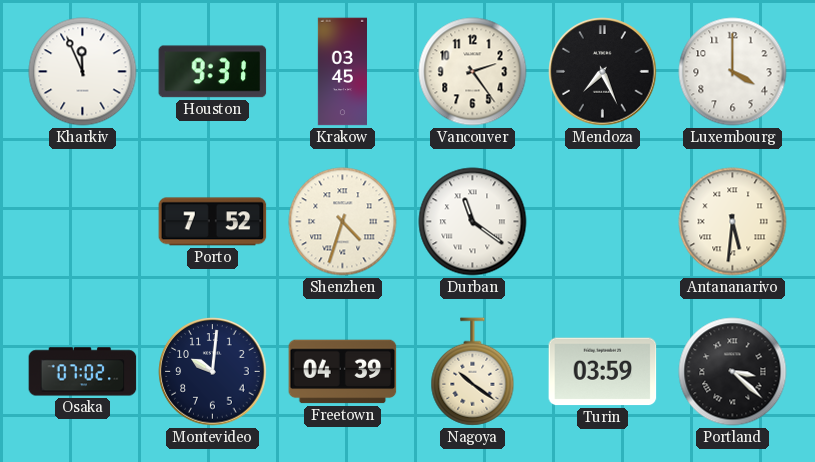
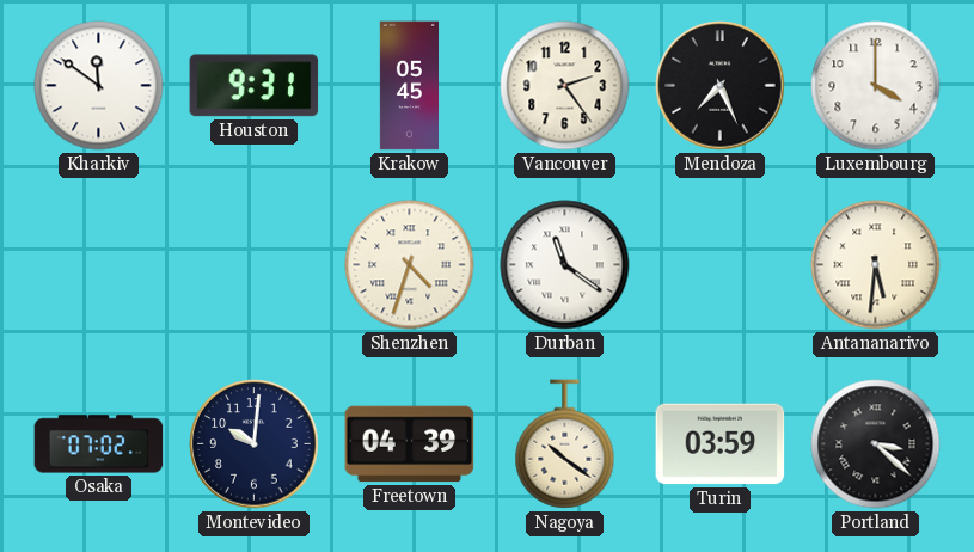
Kharkiv: 11:56 -> 11:51
Krakow: 03:45 -> 05:45
Porto: 7:52 -> none
